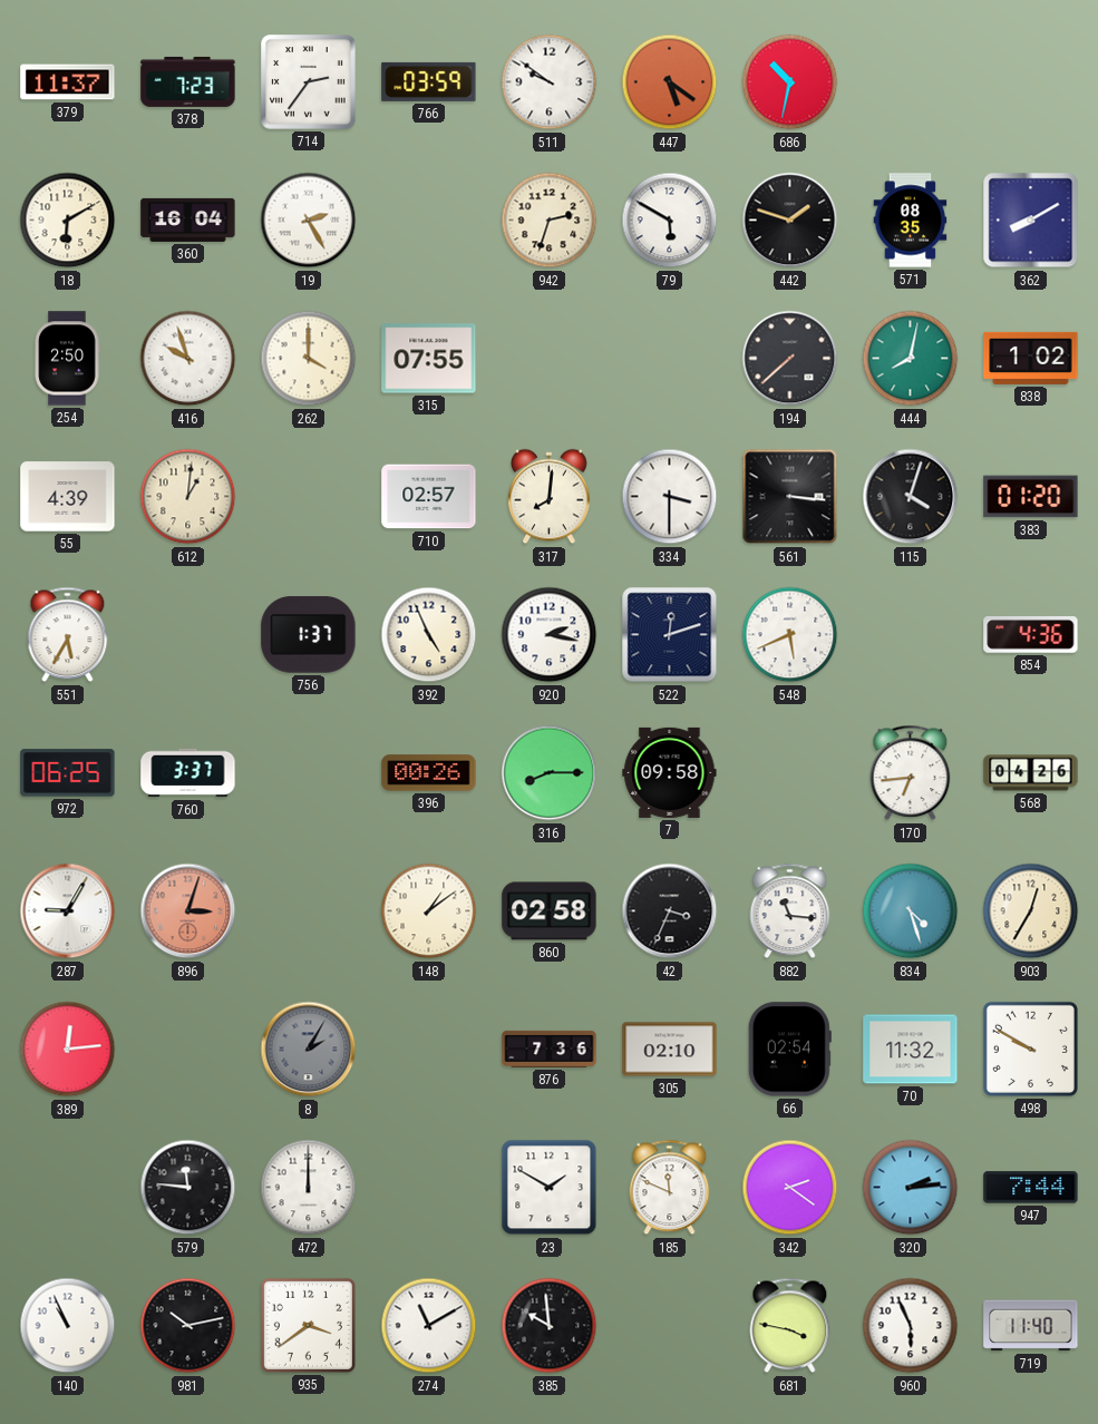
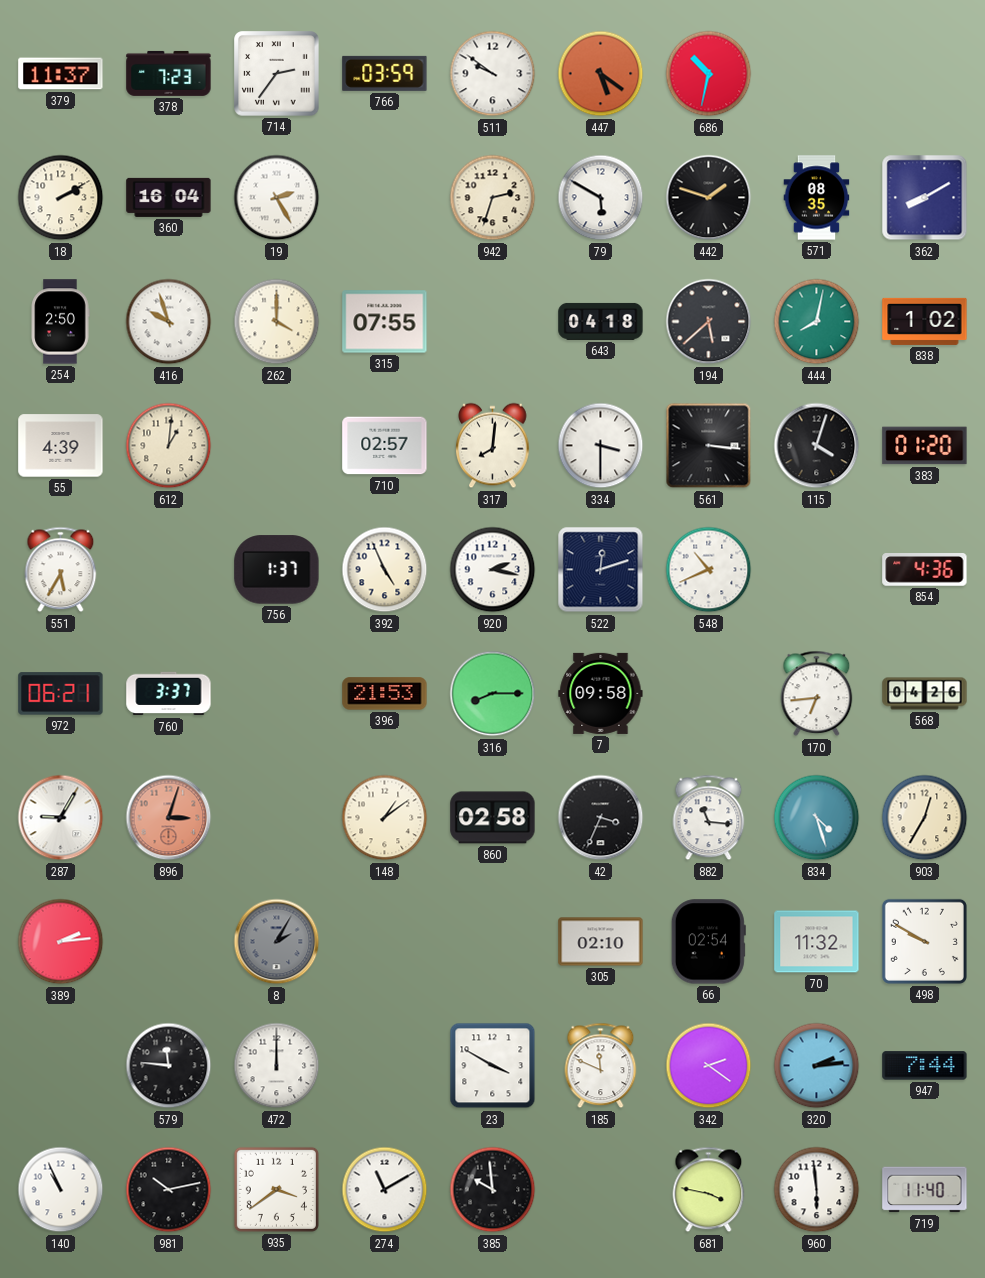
18: 6:10 -> 2:10
643: none -> 04:18
194: 7:38 -> 5:38
548: 5:41 -> 10:41
972: 06:25 -> 06:21
396: 00:26 -> 21:53
389: 12:14 -> 2:14
876: 7:36 -> none
23: 1:50 -> 3:50
960: 5:56 -> 5:59
